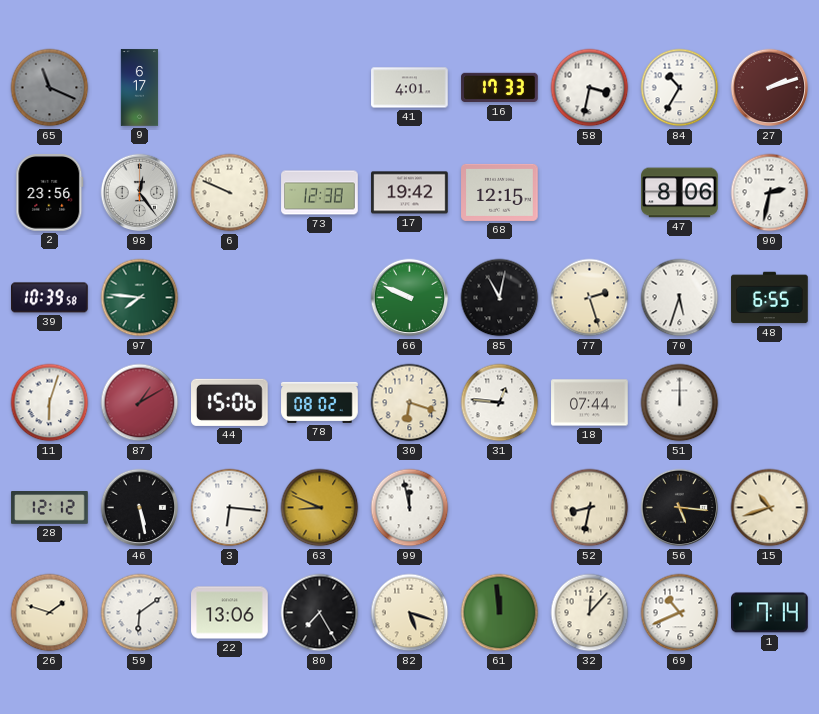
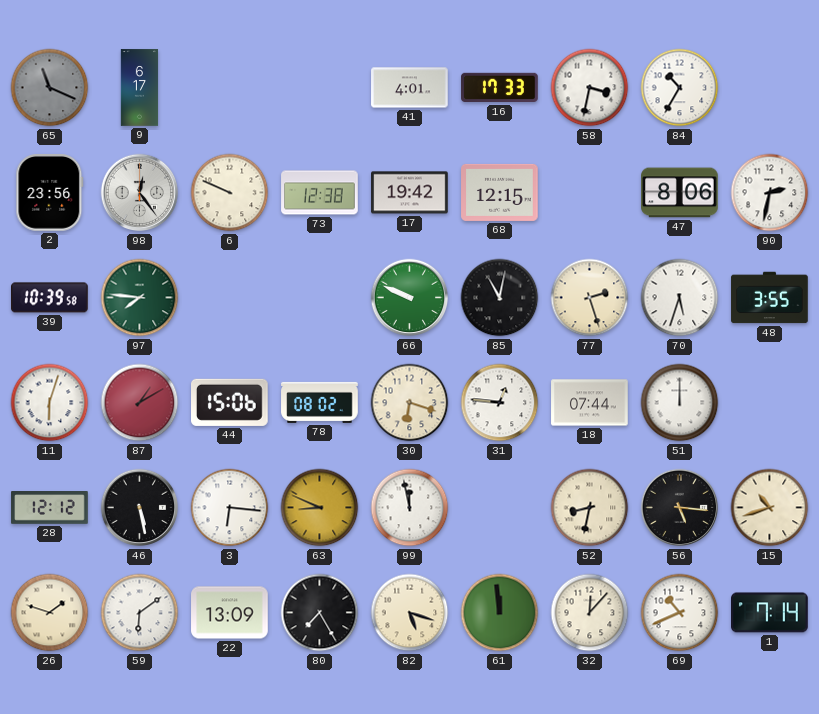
27: 2:12 -> none
48: 6:55 -> 3:55
22: 13:06 -> 13:09
